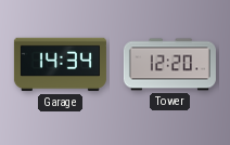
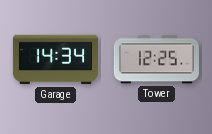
Tower: 12:20 -> 12:25
